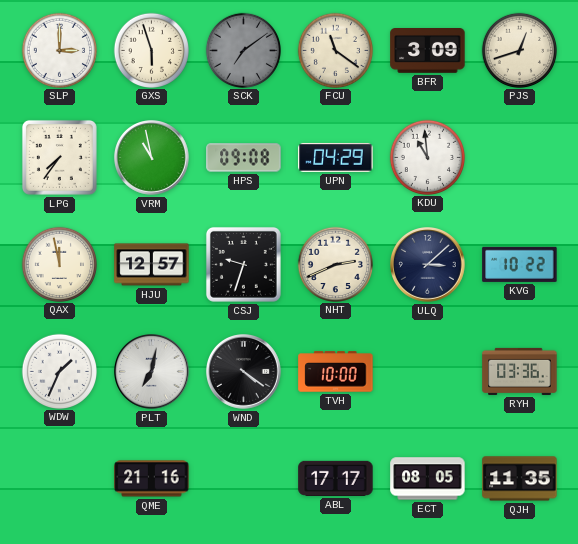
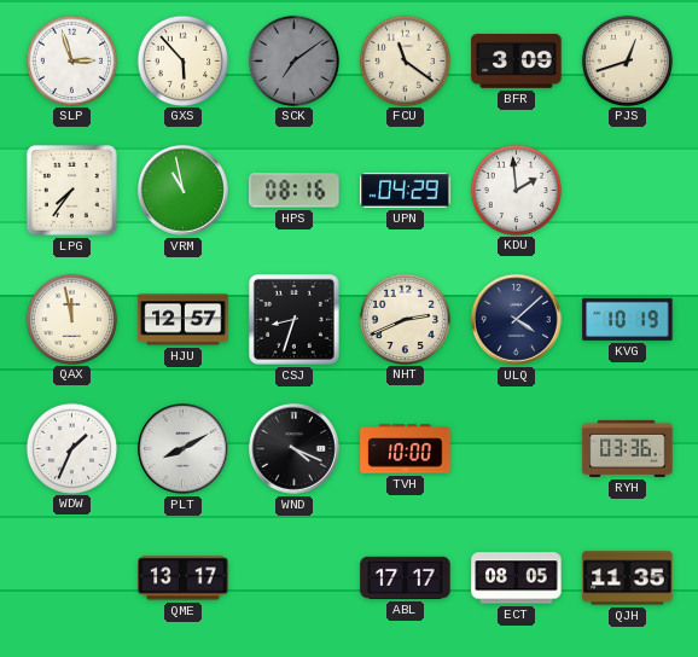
SLP: 3:00 -> 2:57
GXS: 5:57 -> 5:53
HPS: 09:08 -> 08:16
KDU: 10:59 -> 1:59
CSJ: 9:33 -> 8:33
ULQ: 3:08 -> 4:08
KVG: 10:22 -> 10:19
PLT: 7:02 -> 8:10
WND: 4:21 -> 4:19
QME: 21:16 -> 13:17
